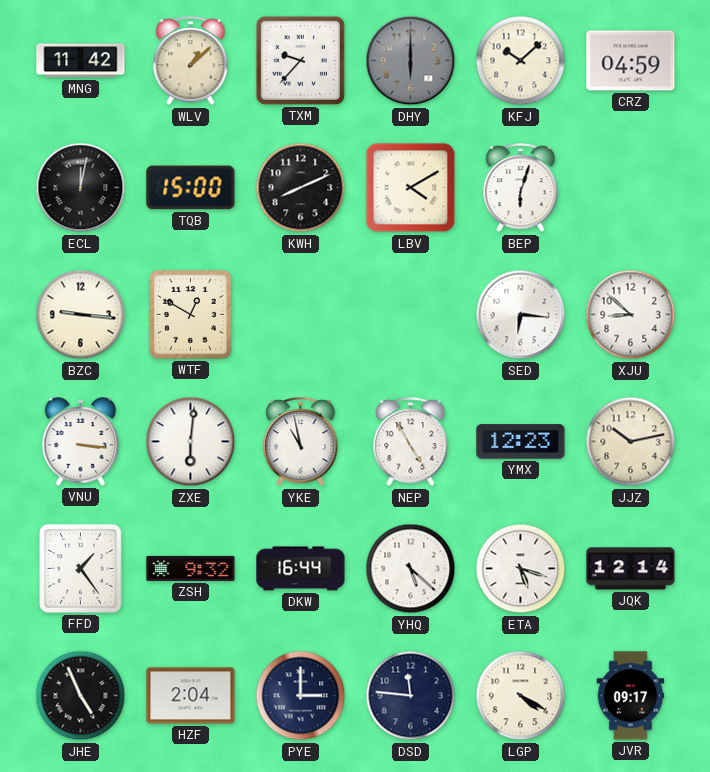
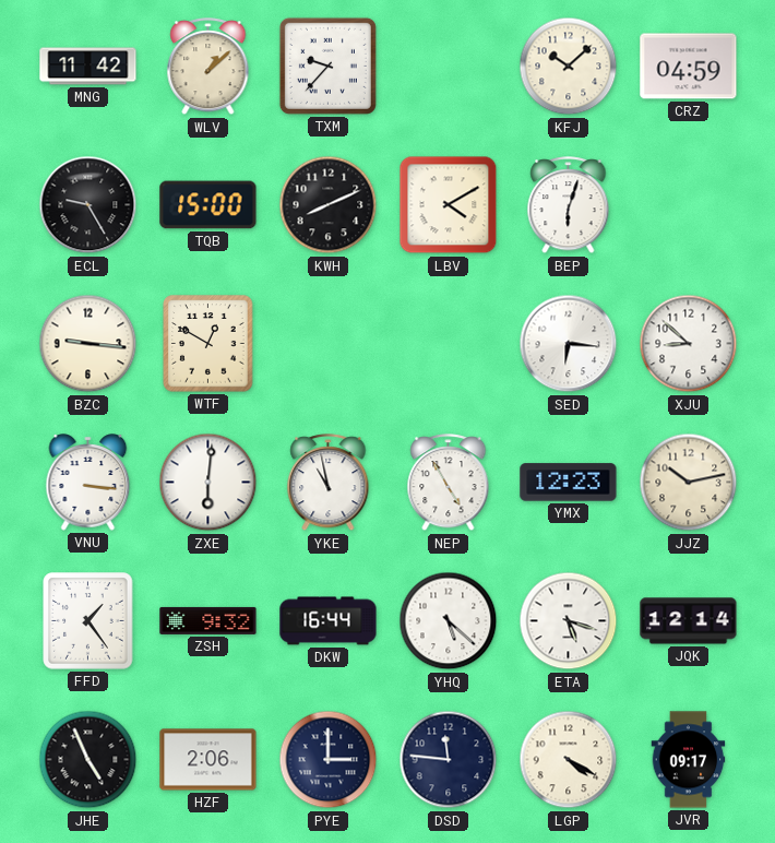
DHY: 6:00 -> none
ECL: 12:02 -> 9:25
HZF: 2:04 -> 2:06
